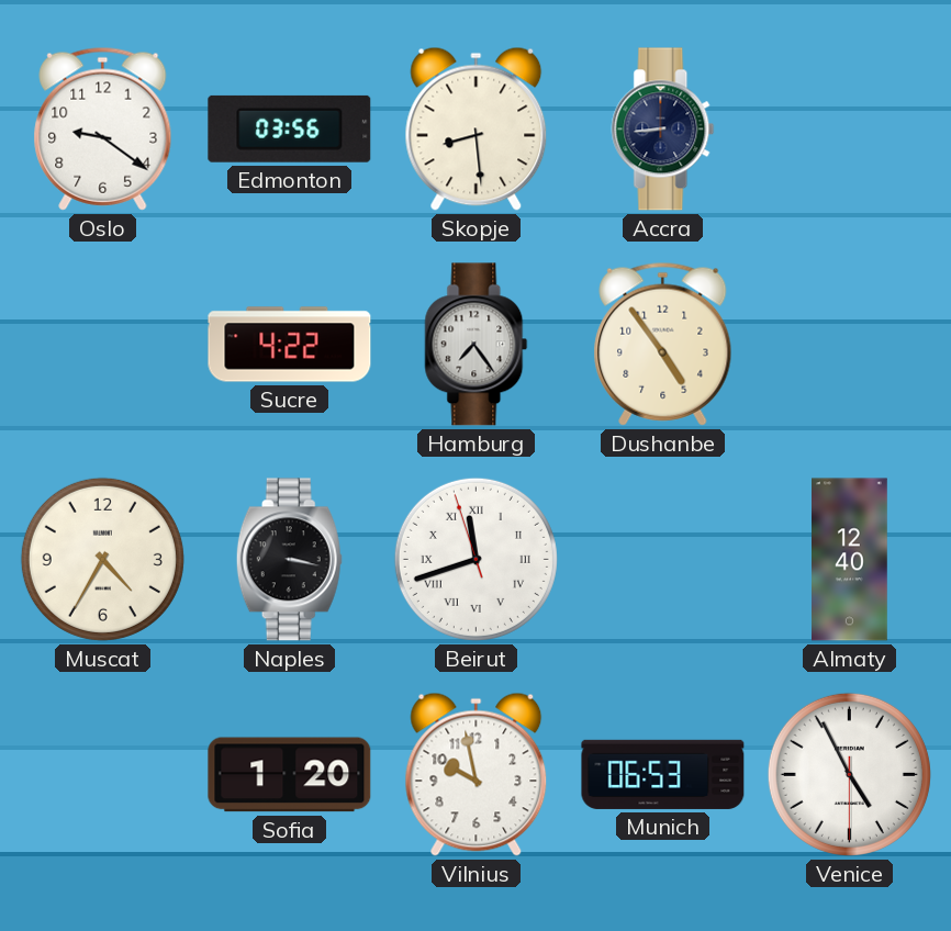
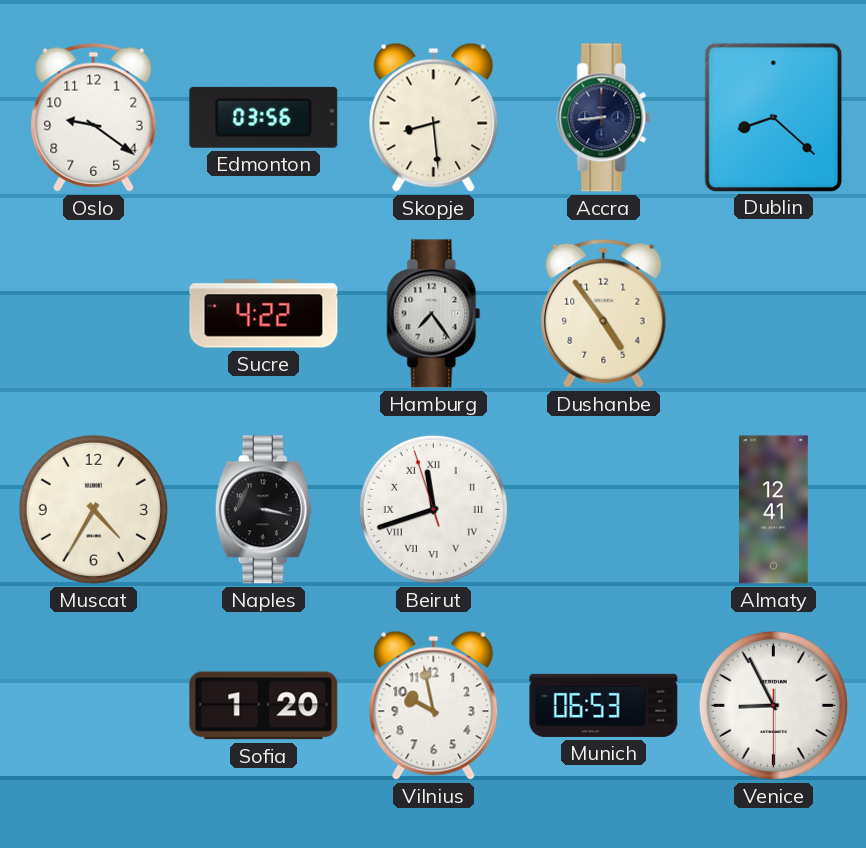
Dublin: none -> 8:22
Almaty: 12:40 -> 12:41
Venice: 4:55 -> 8:55
